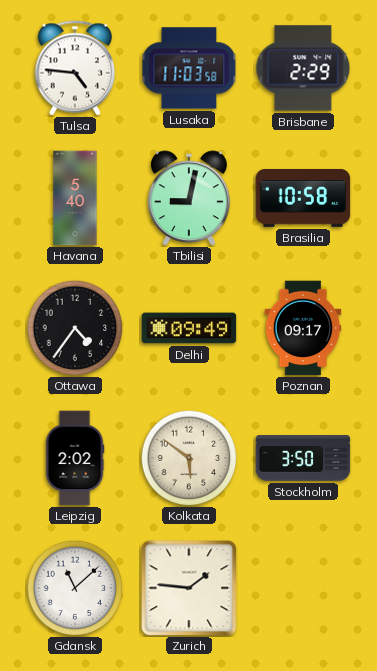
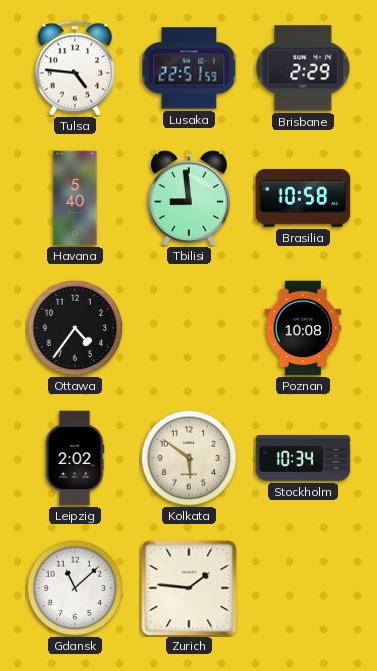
Lusaka: 11:03 -> 22:51
Tbilisi: 9:02 -> 8:59
Delhi: 09:49 -> none
Poznan: 09:17 -> 10:08
Stockholm: 3:50 -> 10:34
